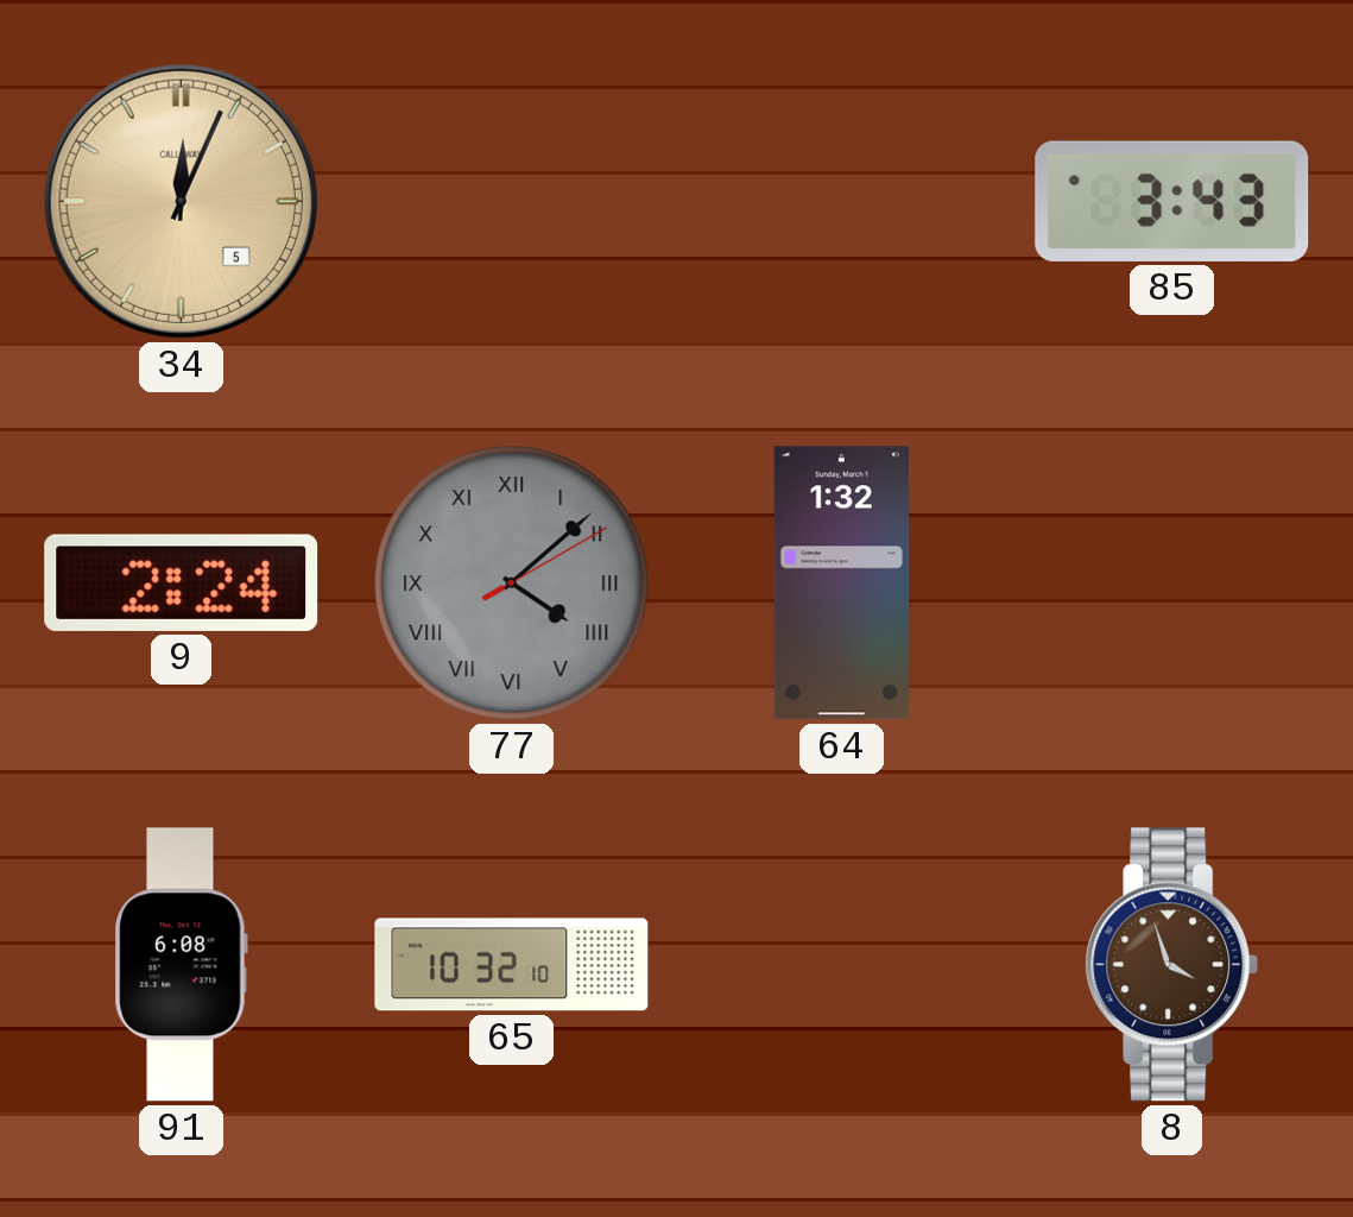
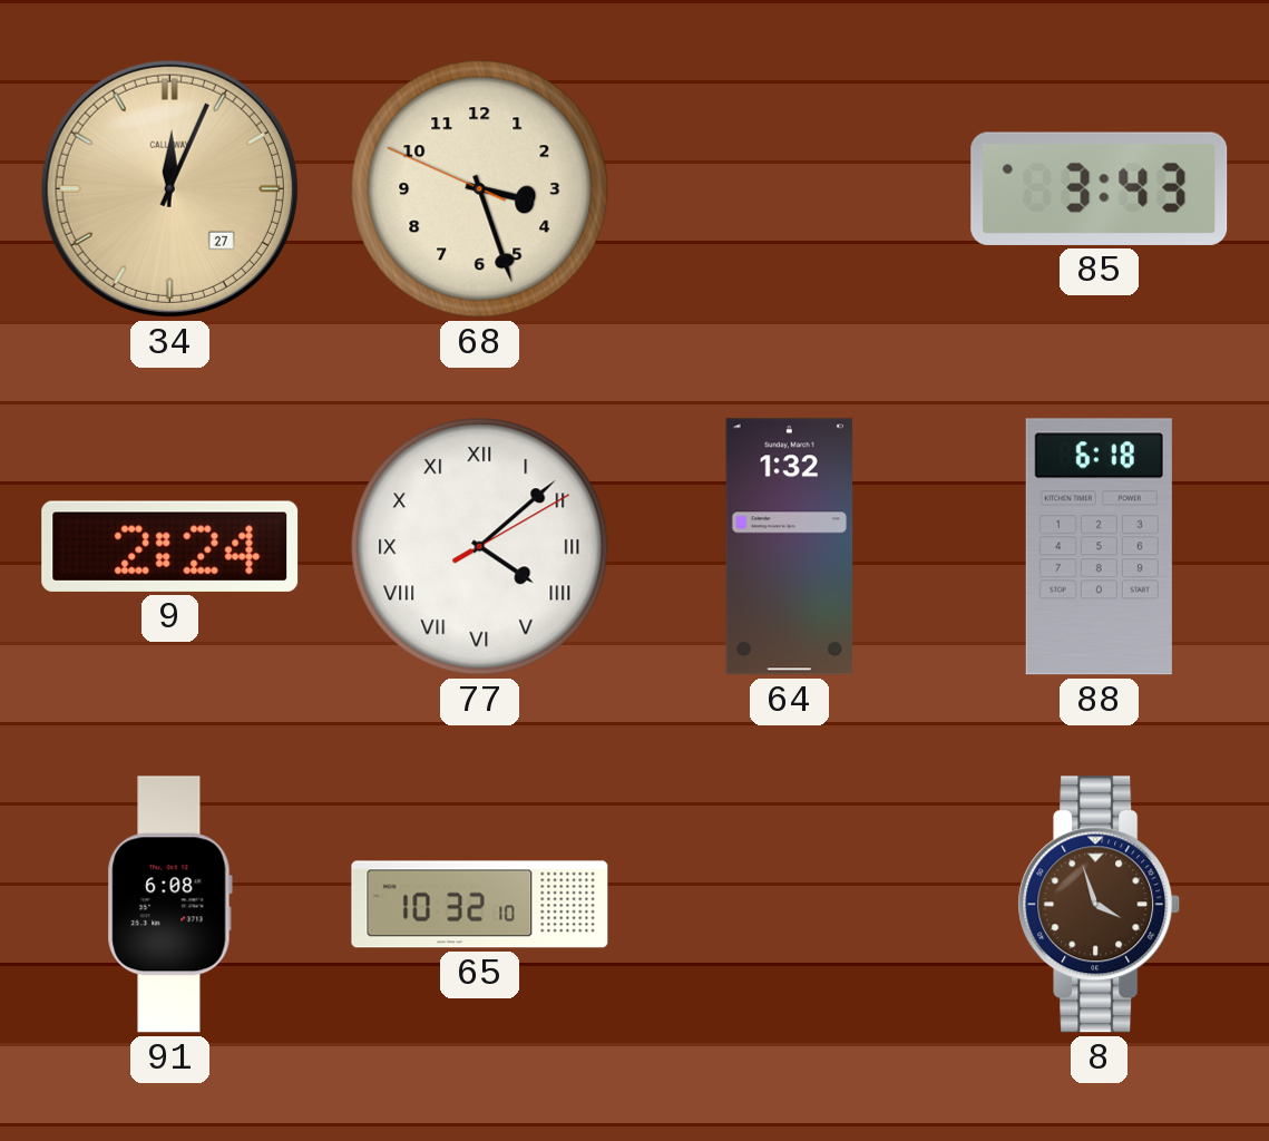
34 date: 5 -> 27
68: none -> 3:26
77 dial: grey -> white
88: none -> 6:18
